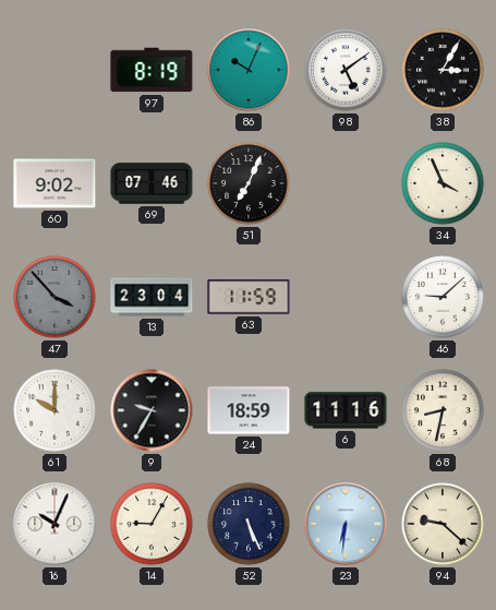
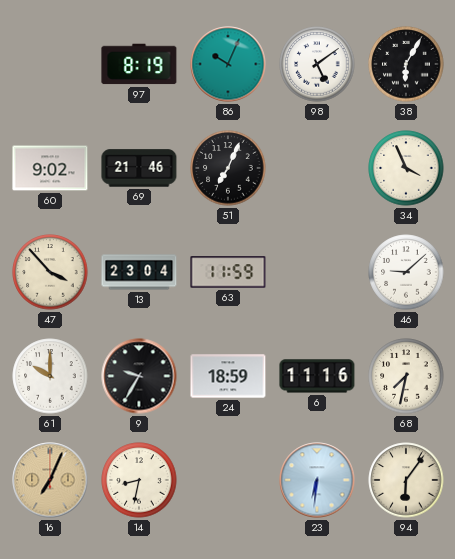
38: 3:05 -> 6:05
69: 07:46 -> 21:46
47 dial: grey -> cream
68: 8:32 -> 7:32
16: 10:04 -> 7:04
16 dial: white -> champagne
14: 9:05 -> 8:32
52: 5:26 -> none
94: 9:22 -> 6:06
